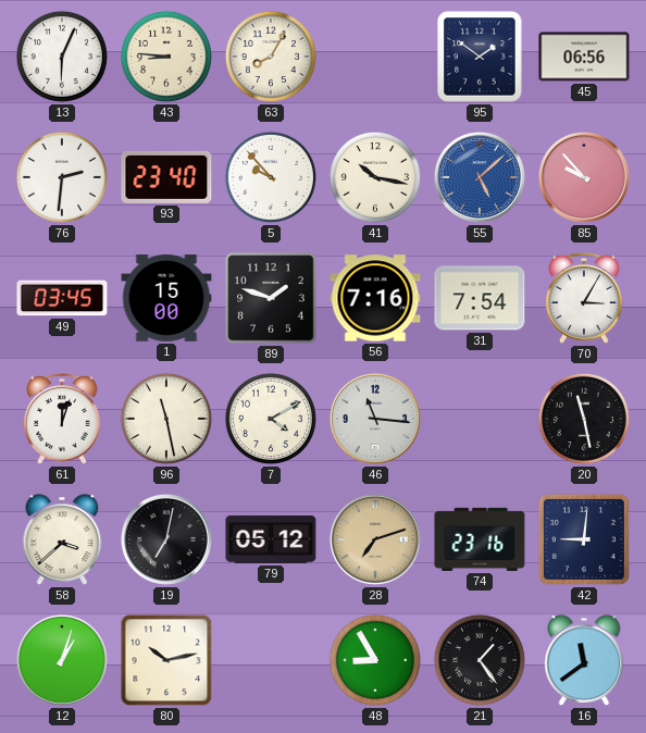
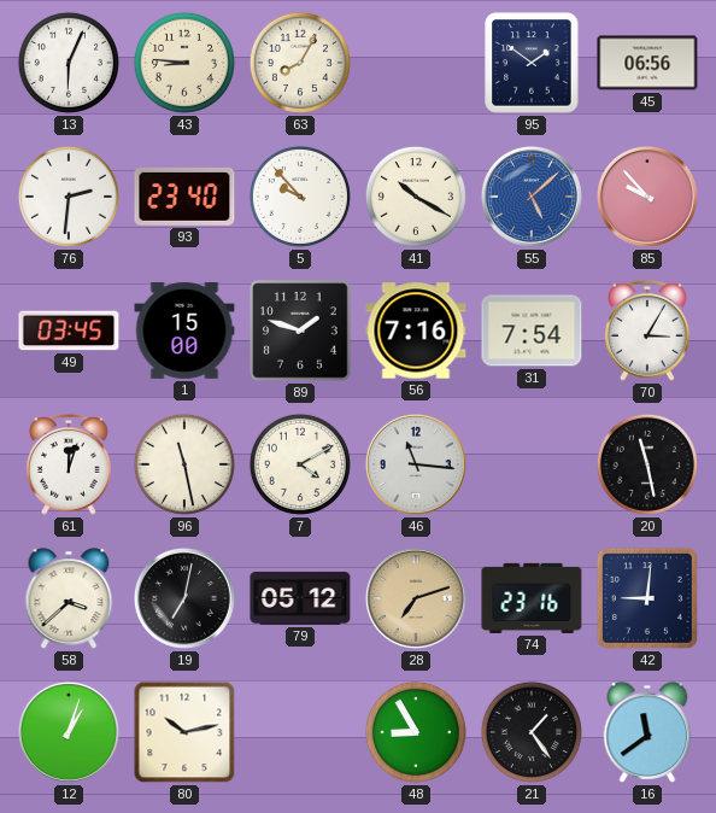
41: 10:17 -> 10:20
